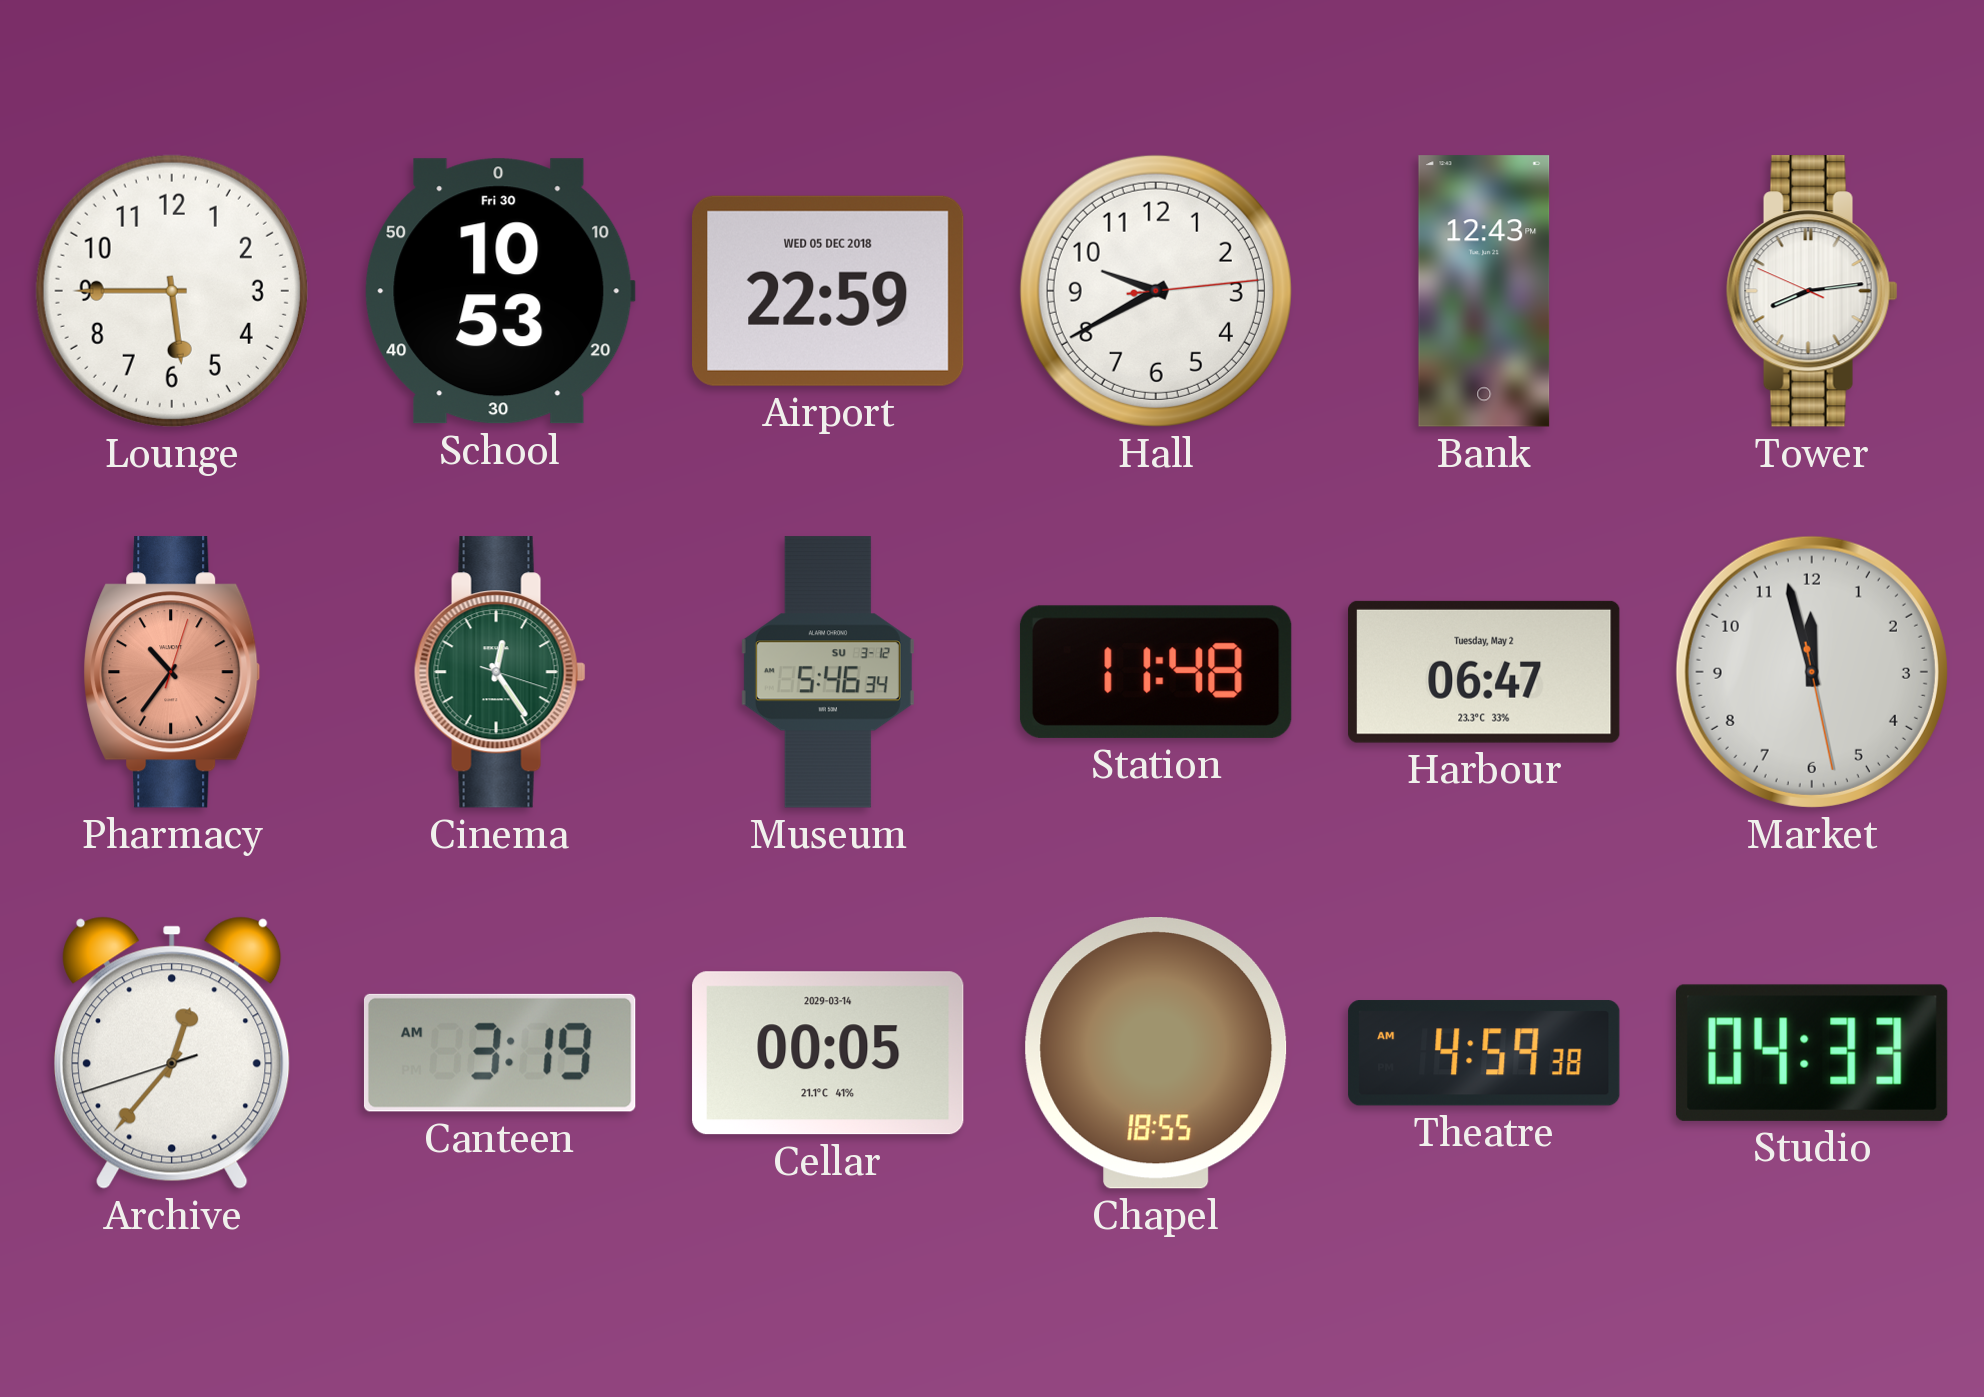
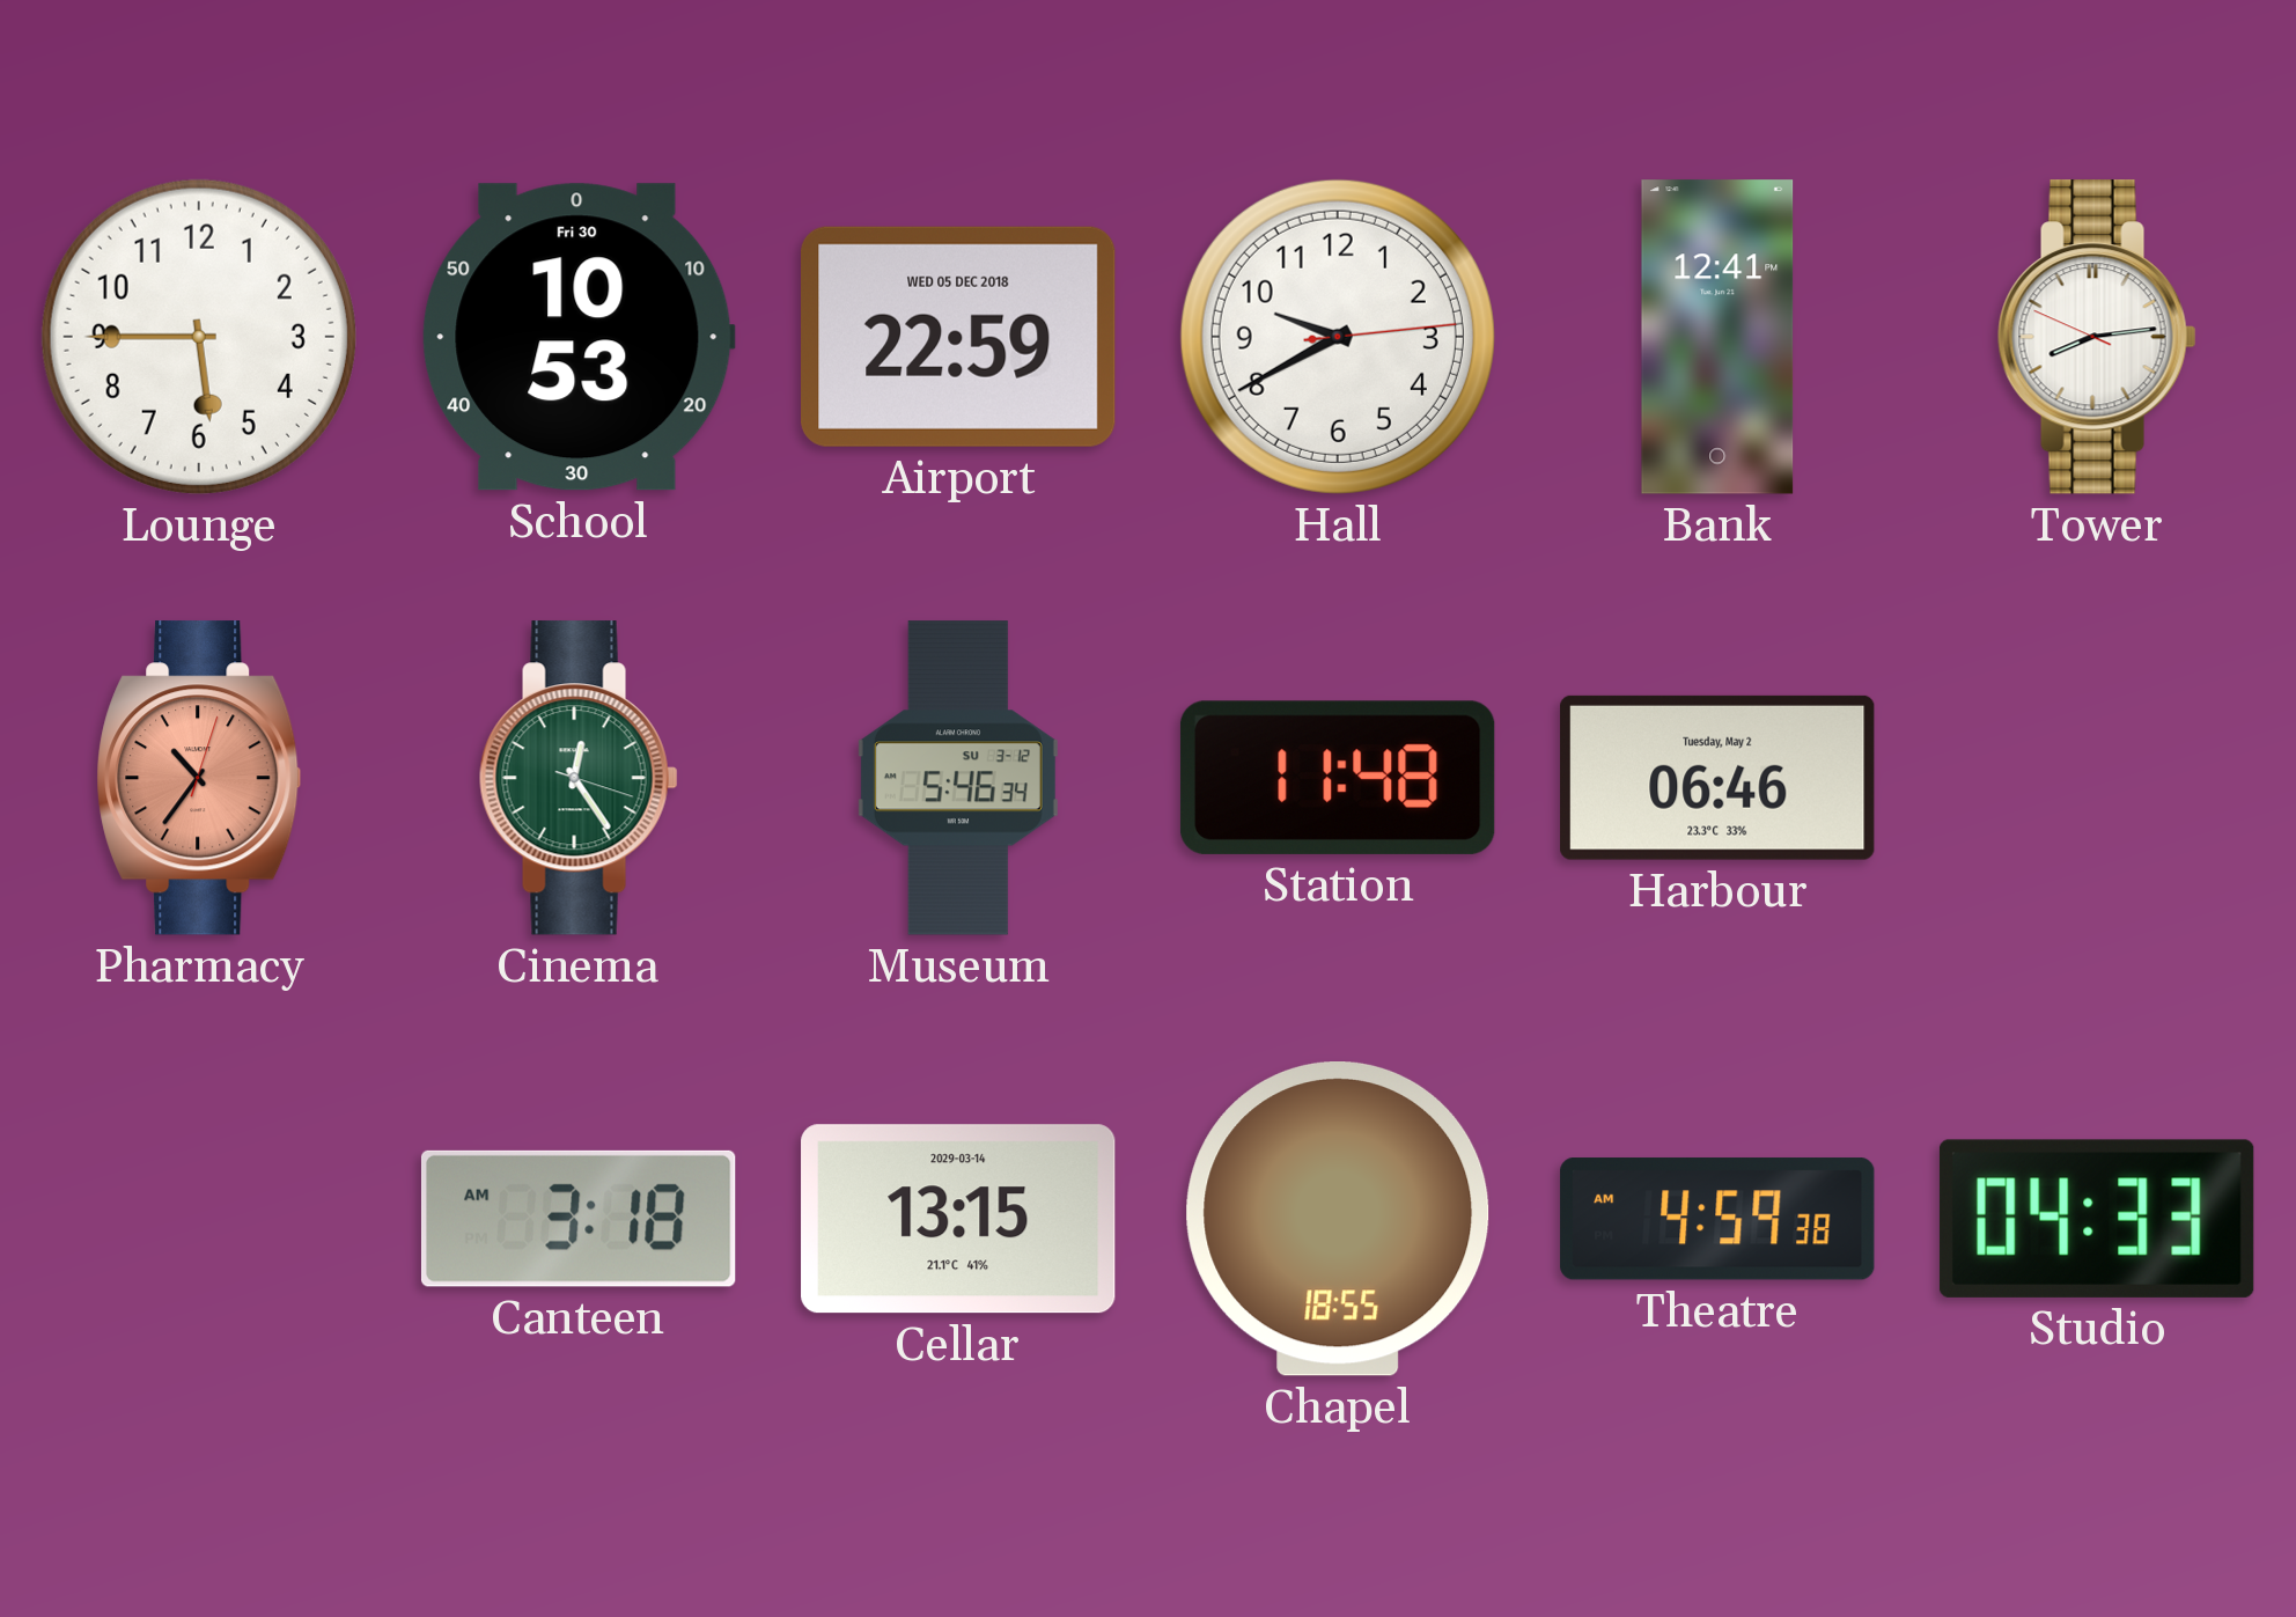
Bank: 12:43 -> 12:41
Harbour: 06:47 -> 06:46
Market: 11:57 -> none
Archive: 12:36 -> none
Canteen: 3:19 -> 3:18
Cellar: 00:05 -> 13:15
